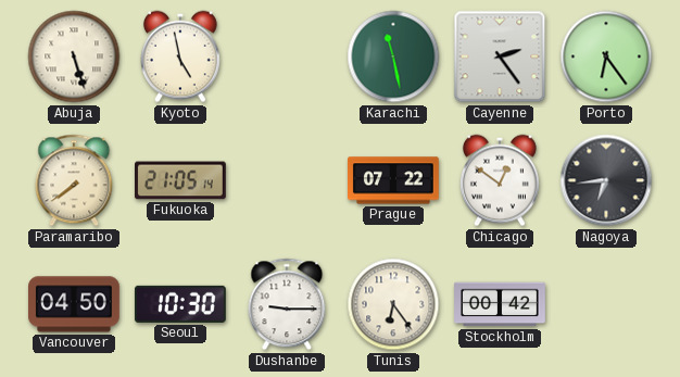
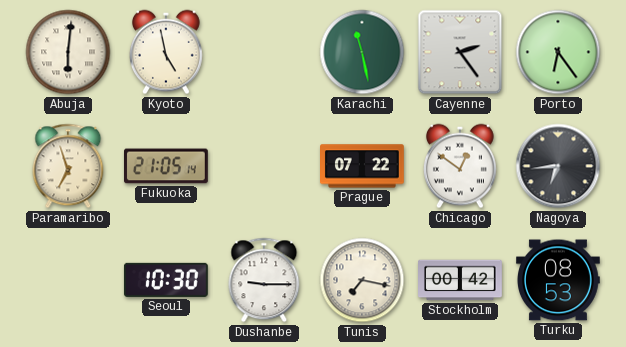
Abuja: 5:27 -> 6:01
Paramaribo: 7:39 -> 6:57
Vancouver: 04:50 -> none
Tunis: 6:24 -> 7:17
Turku: none -> 08:53
